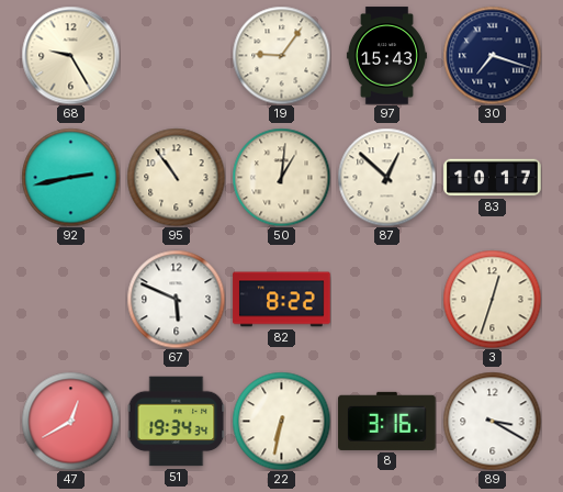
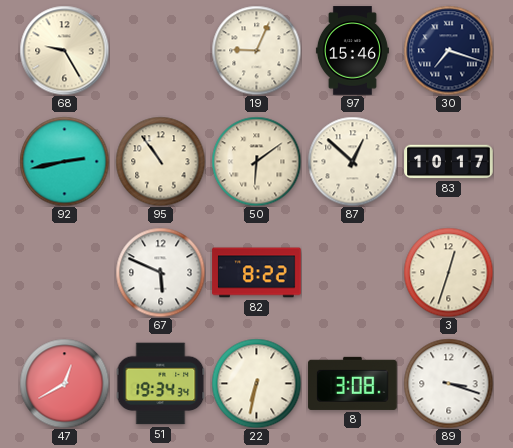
19: 9:06 -> 9:04
97: 15:43 -> 15:46
50: 1:01 -> 6:09
8: 3:16 -> 3:08
89: 3:20 -> 3:18
